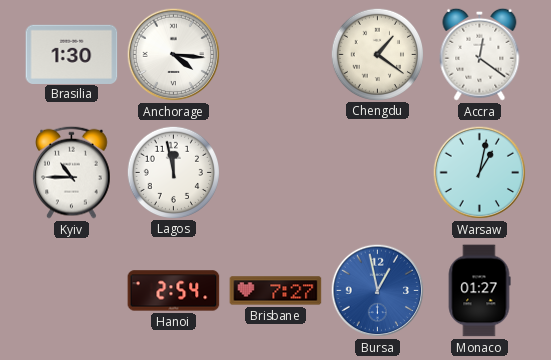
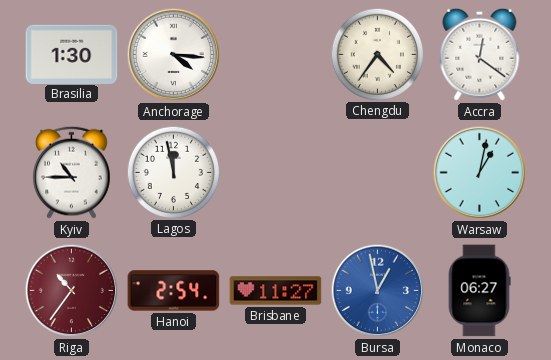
Chengdu: 1:21 -> 4:36
Riga: none -> 10:36
Brisbane: 7:27 -> 11:27
Monaco: 01:27 -> 06:27
